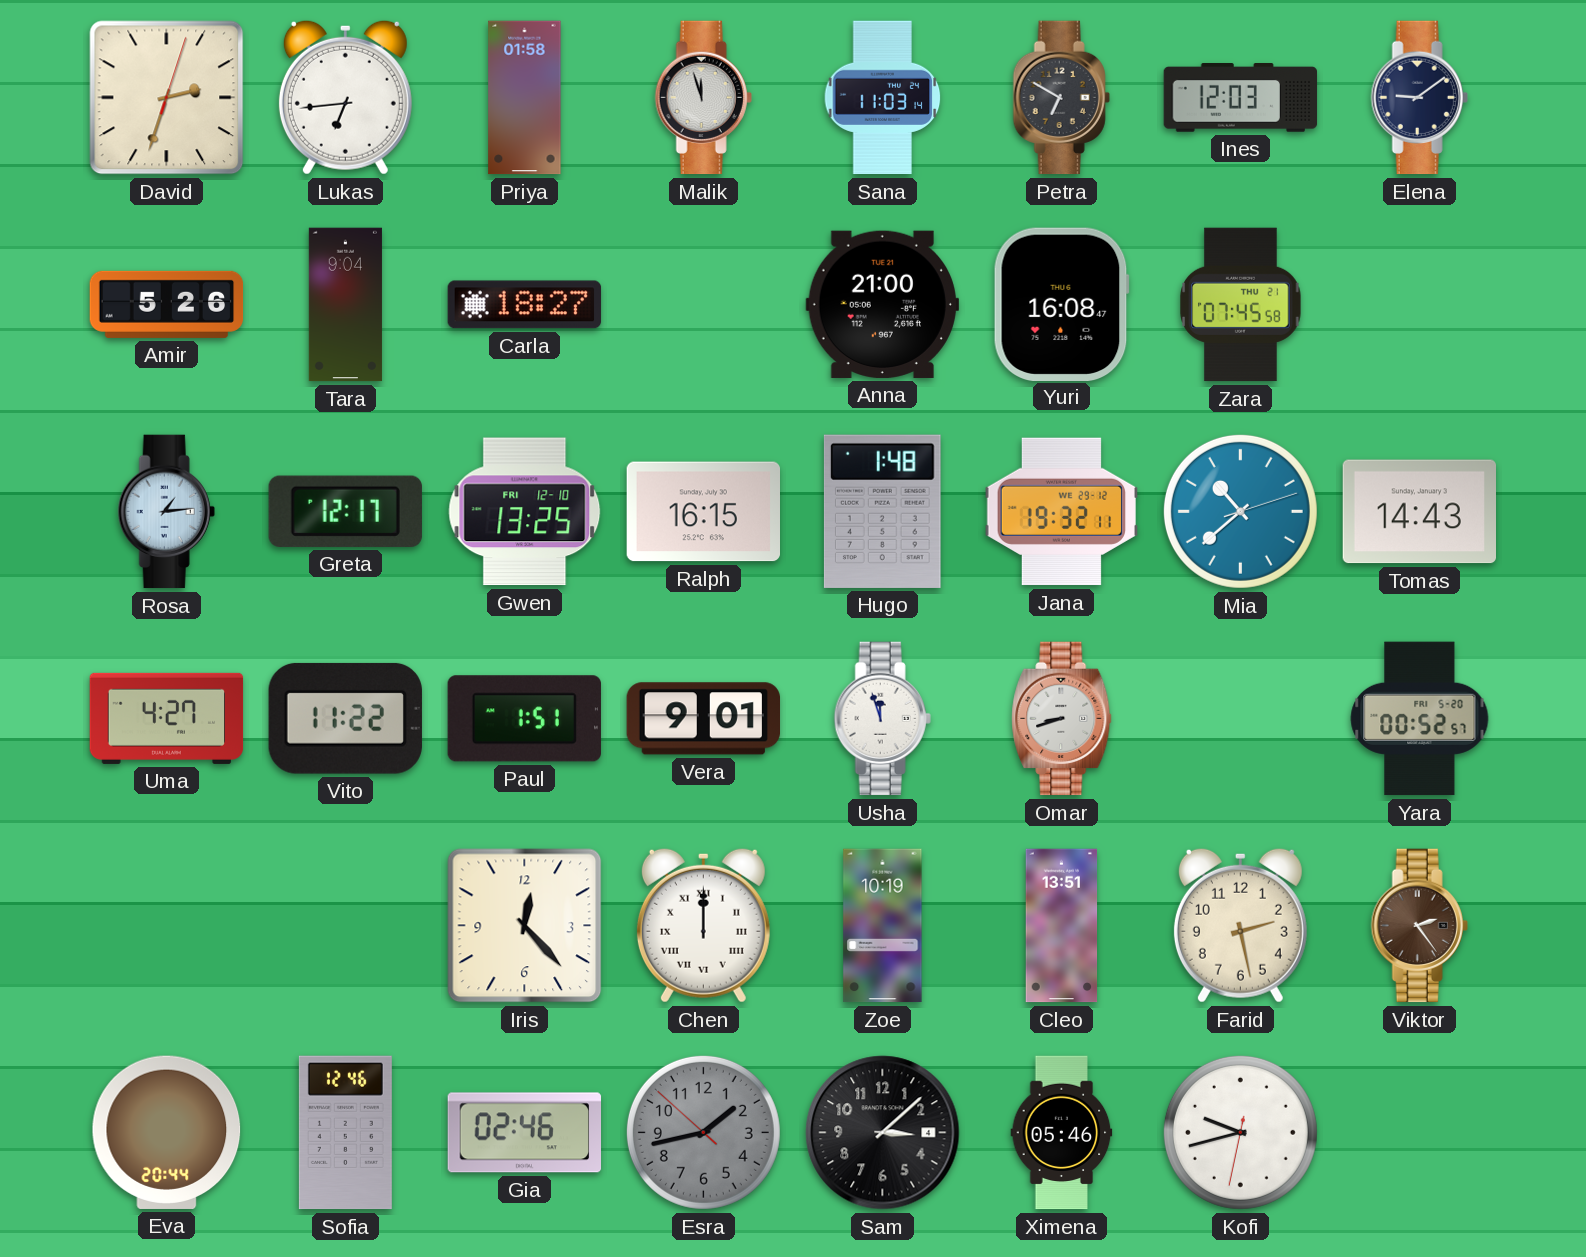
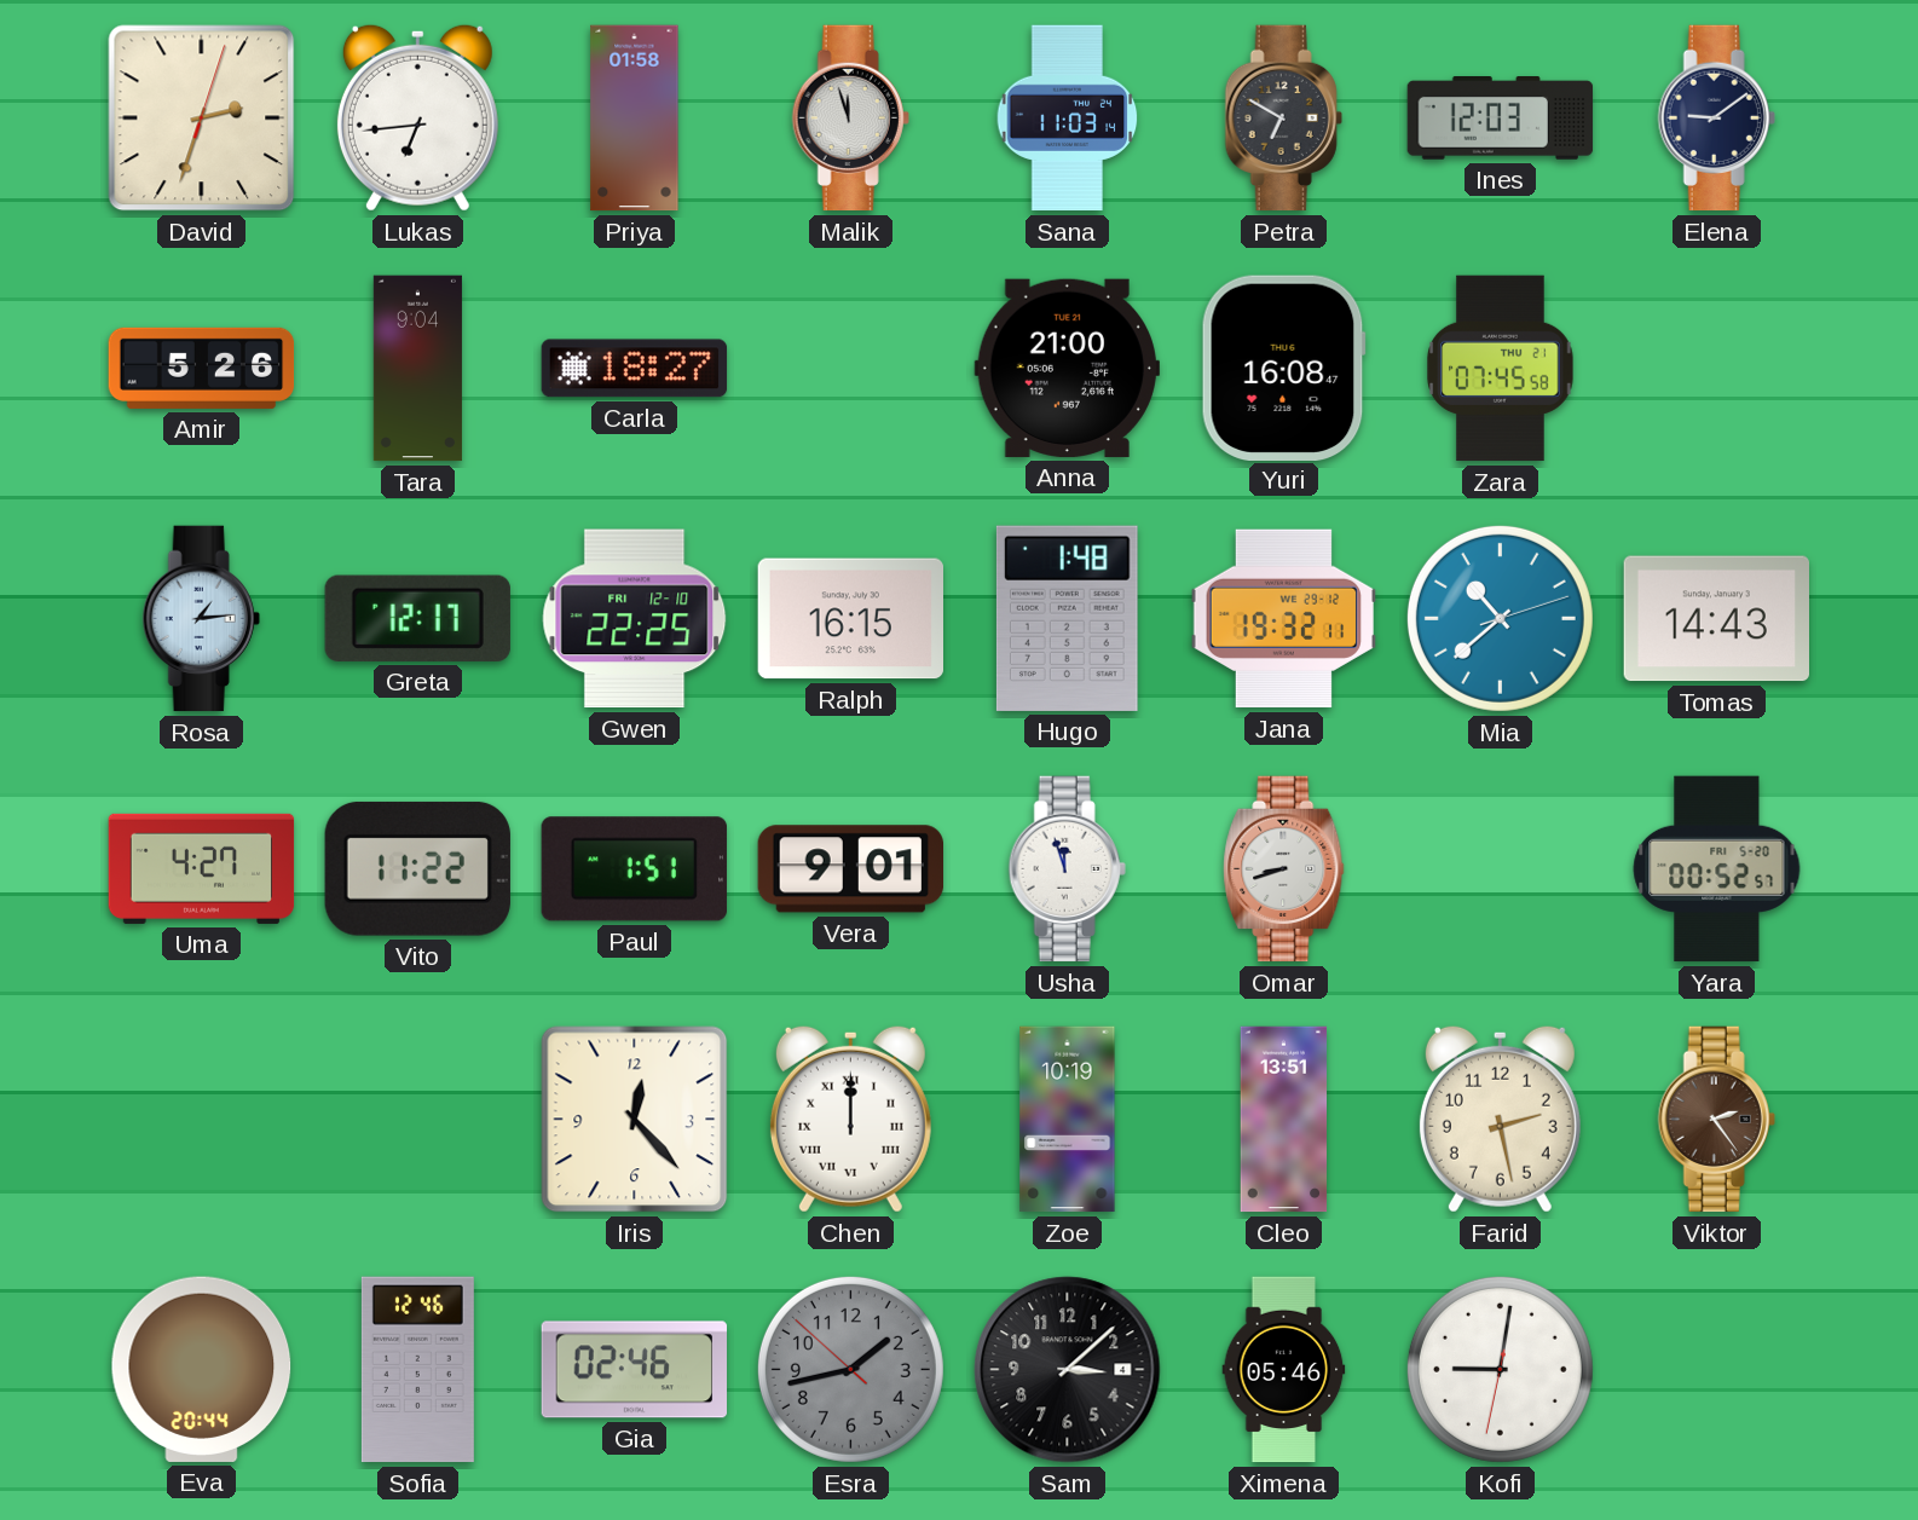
Gwen: 13:25 -> 22:25
Kofi: 9:42 -> 9:01
